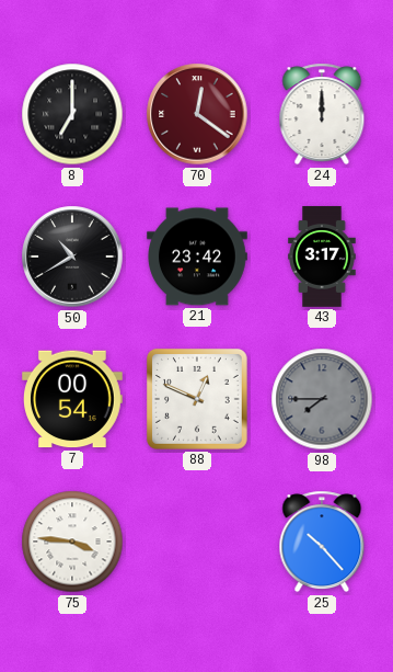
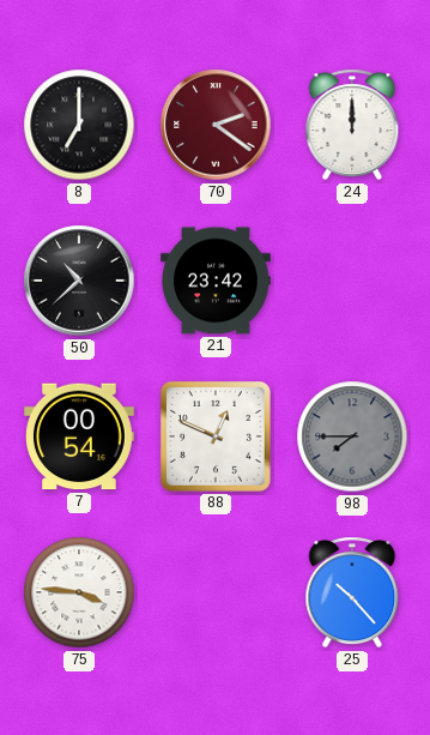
70: 12:21 -> 2:21
50: 10:40 -> 10:38
43: 3:17 -> none
